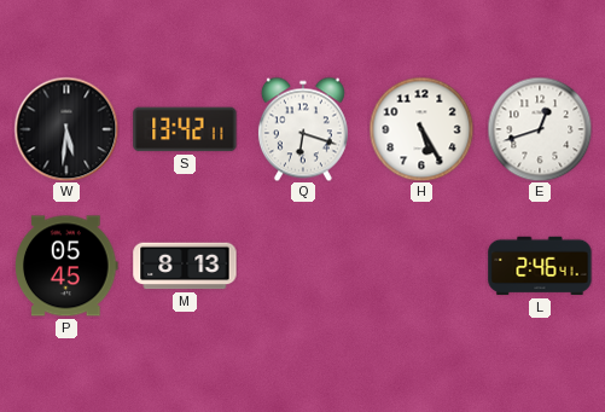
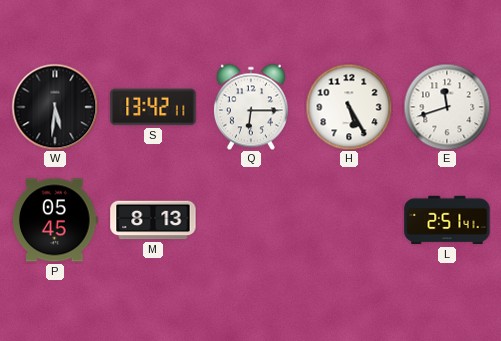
Q: 6:18 -> 6:15
E: 12:42 -> 11:42
L: 2:46 -> 2:51
